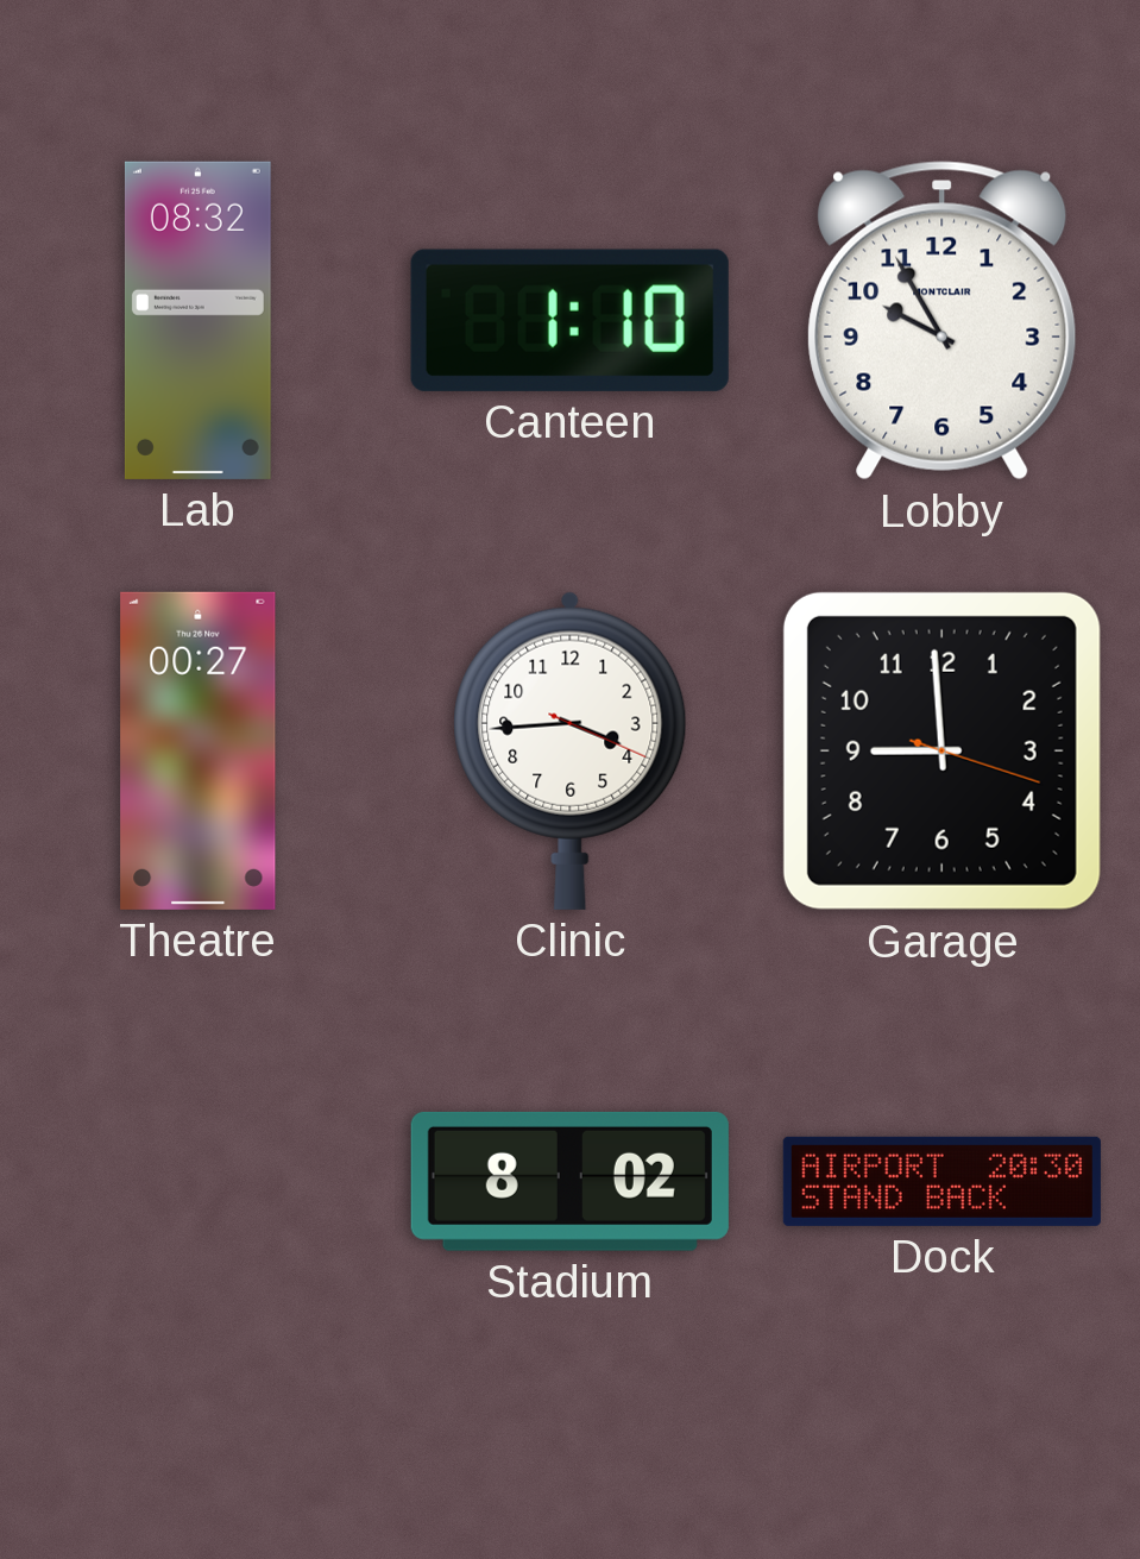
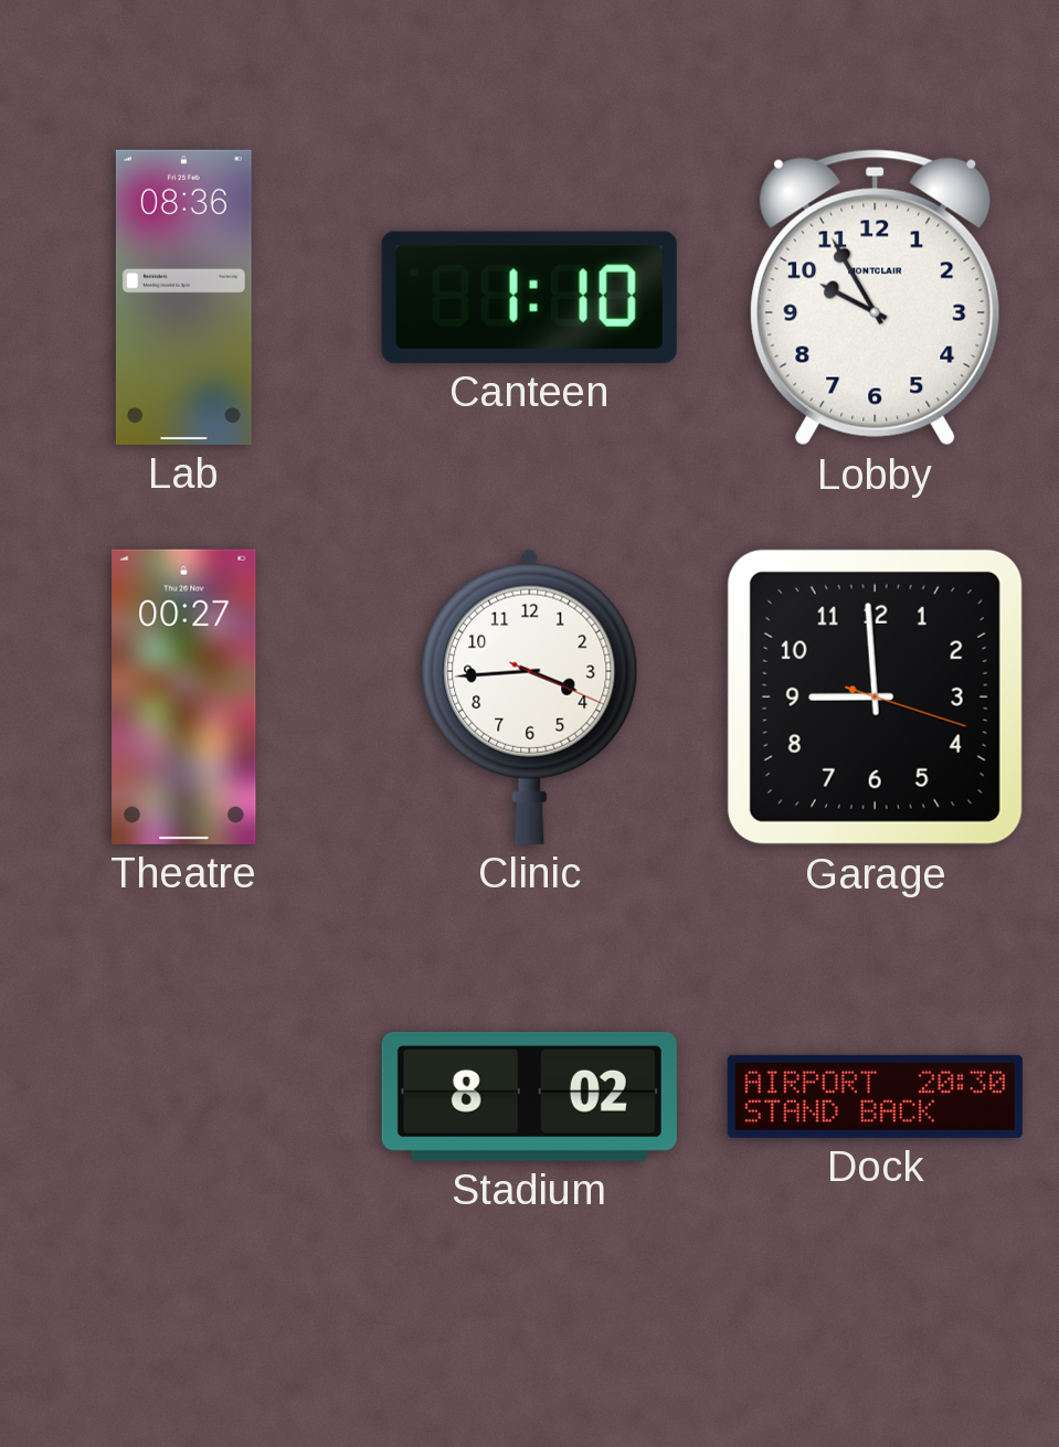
Lab: 08:32 -> 08:36
